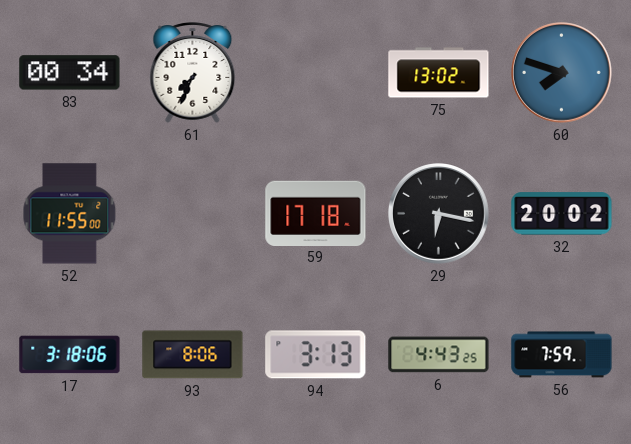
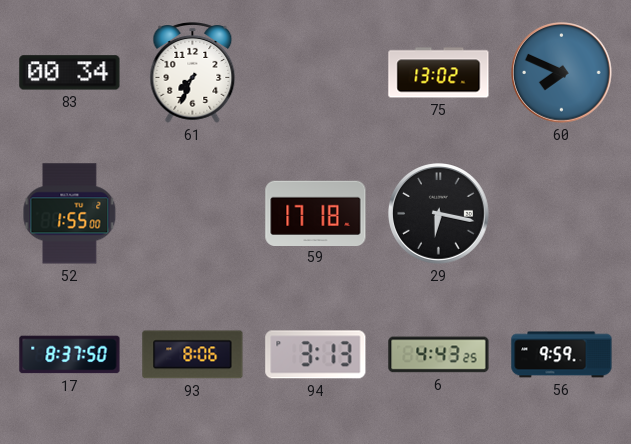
60: 7:48 -> 7:49
52: 11:55 -> 1:55
32: 20:02 -> none
17: 3:18 -> 8:37
56: 7:59 -> 9:59
